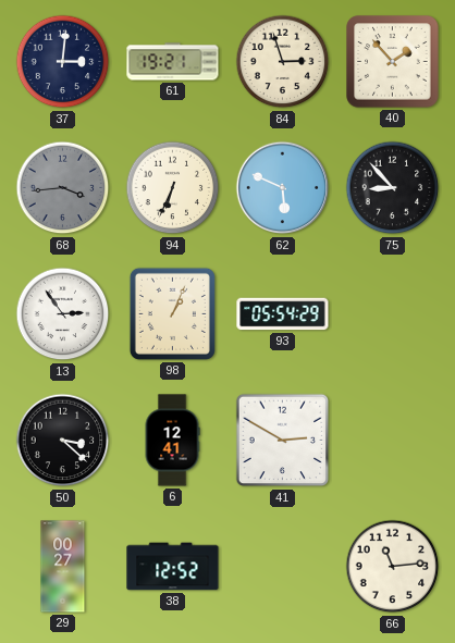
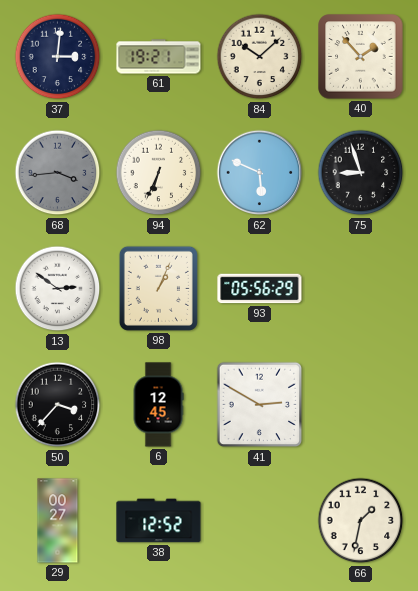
84: 2:57 -> 10:08
75: 8:53 -> 8:57
13: 2:54 -> 2:51
93: 05:54 -> 05:56
50: 3:22 -> 3:37
6: 12:41 -> 12:45
66: 11:14 -> 1:32
